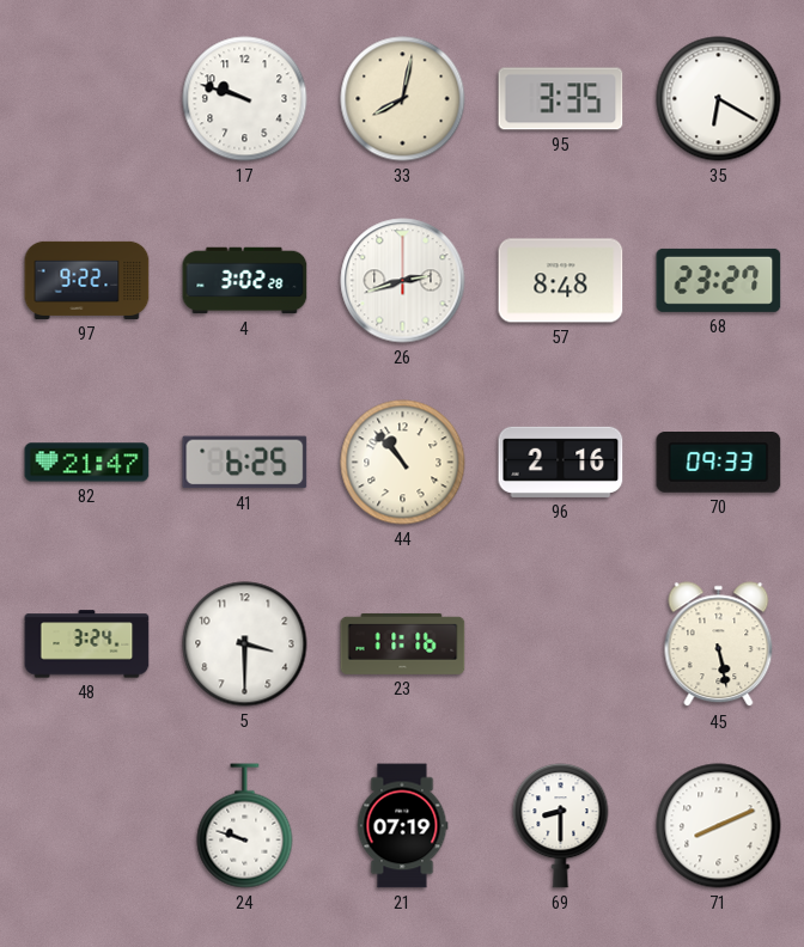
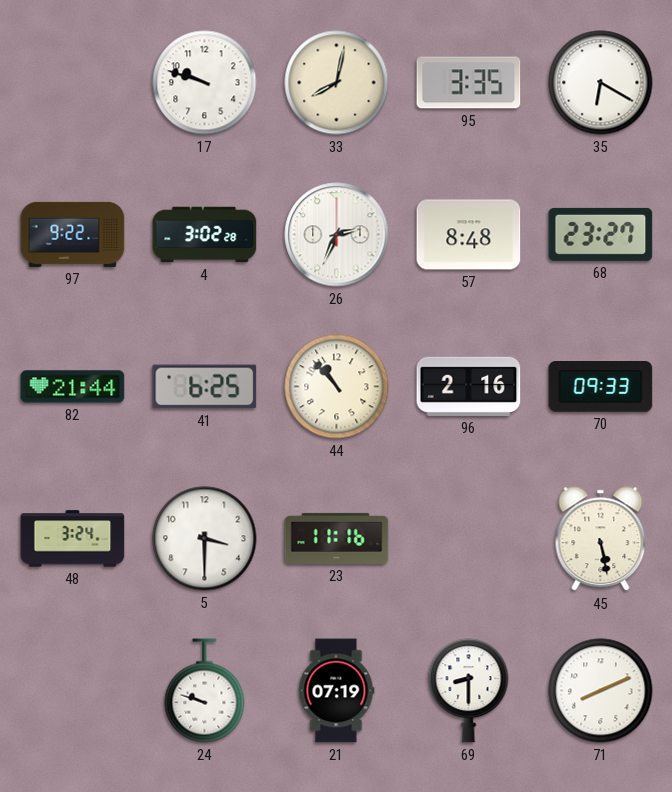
26: 2:42 -> 2:34
82: 21:47 -> 21:44
